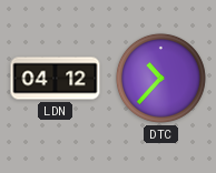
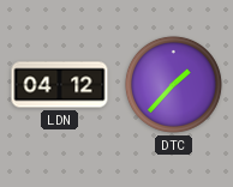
DTC: 10:37 -> 1:37
